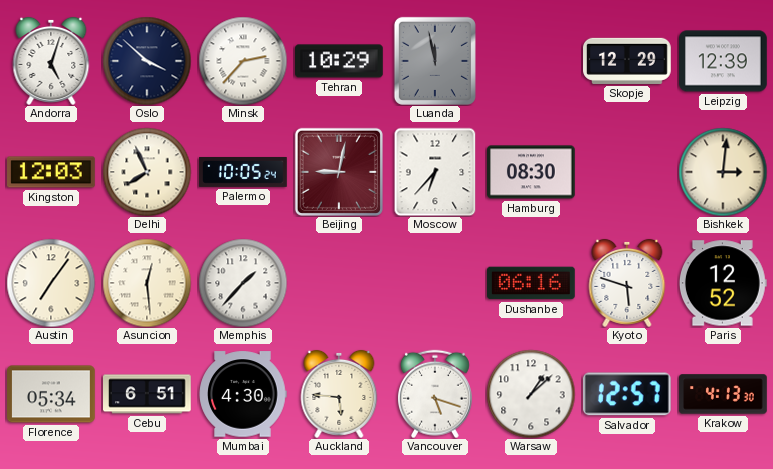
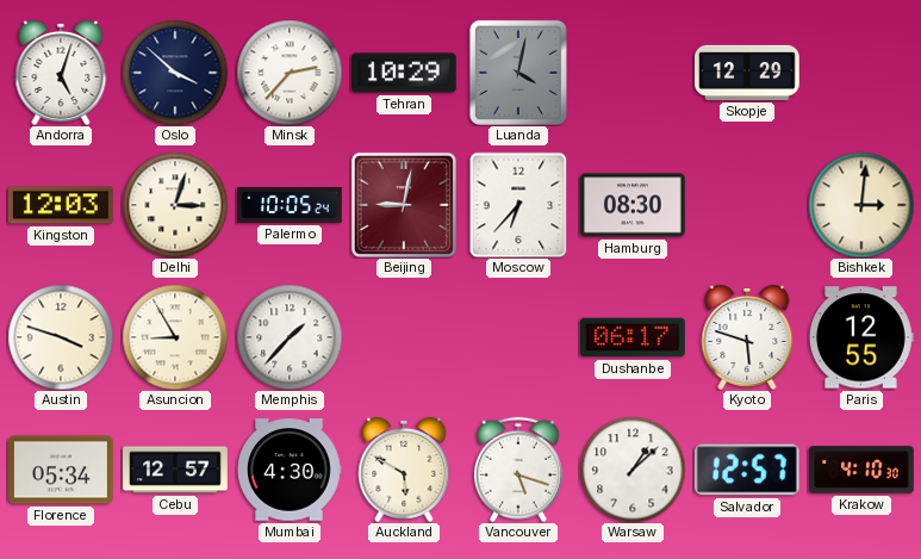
Luanda: 11:58 -> 4:02
Leipzig: 12:39 -> none
Delhi: 7:56 -> 3:03
Austin: 7:06 -> 3:48
Asuncion: 12:29 -> 8:55
Dushanbe: 06:16 -> 06:17
Paris: 12:52 -> 12:55
Cebu: 6:51 -> 12:57
Auckland: 5:46 -> 5:50
Krakow: 4:13 -> 4:10
